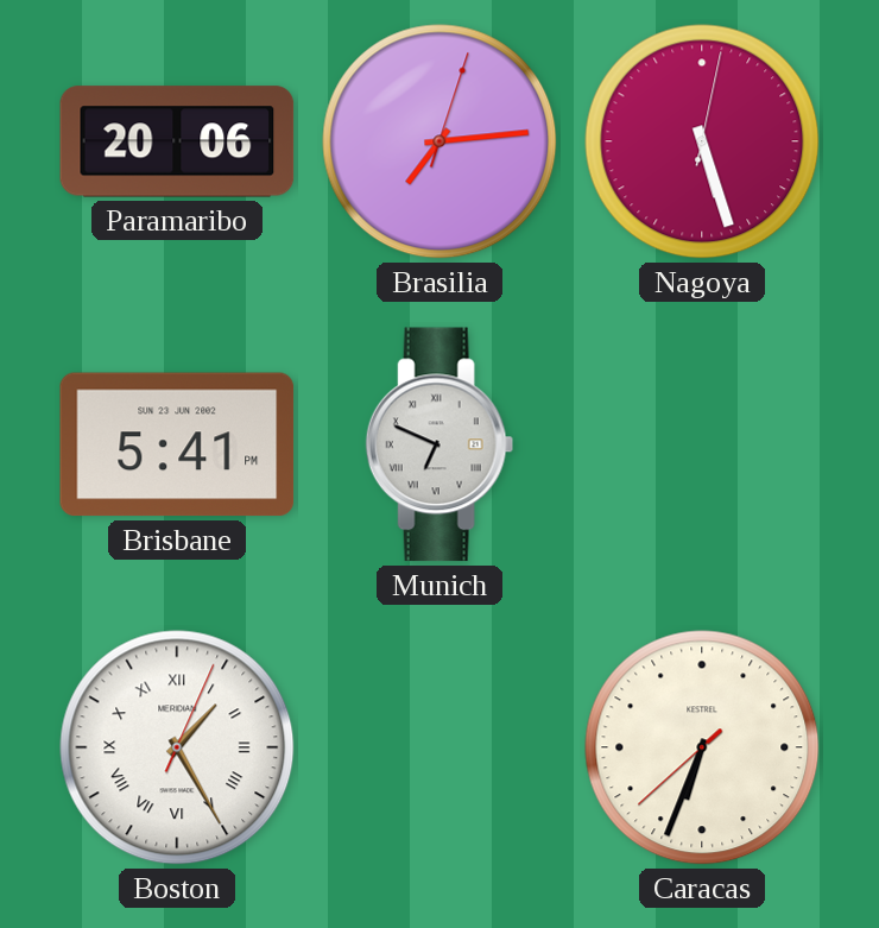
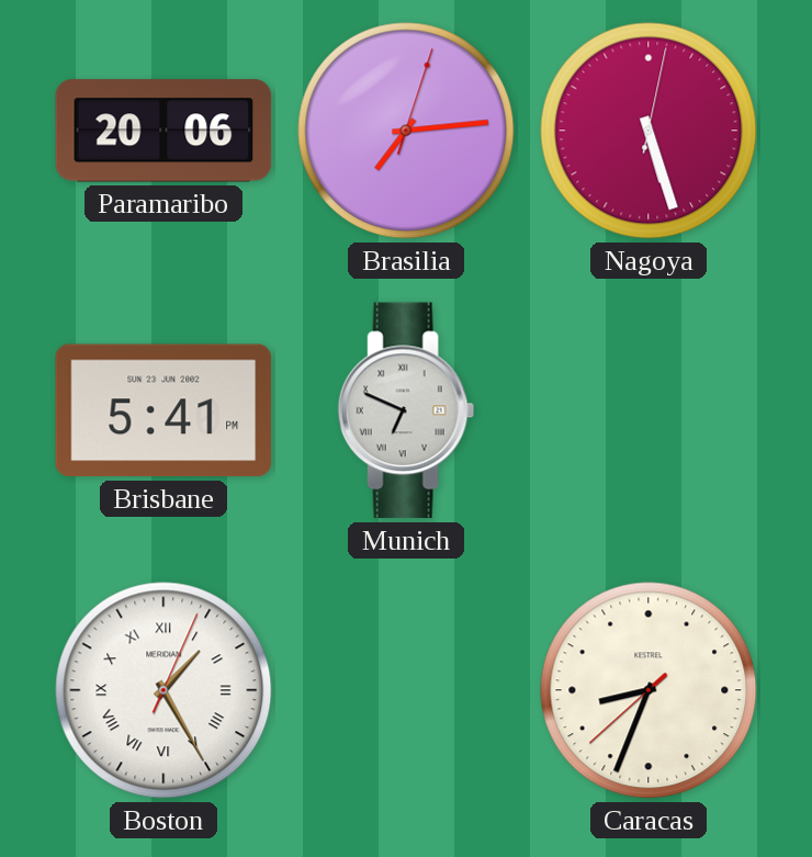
Caracas: 6:33 -> 8:33
